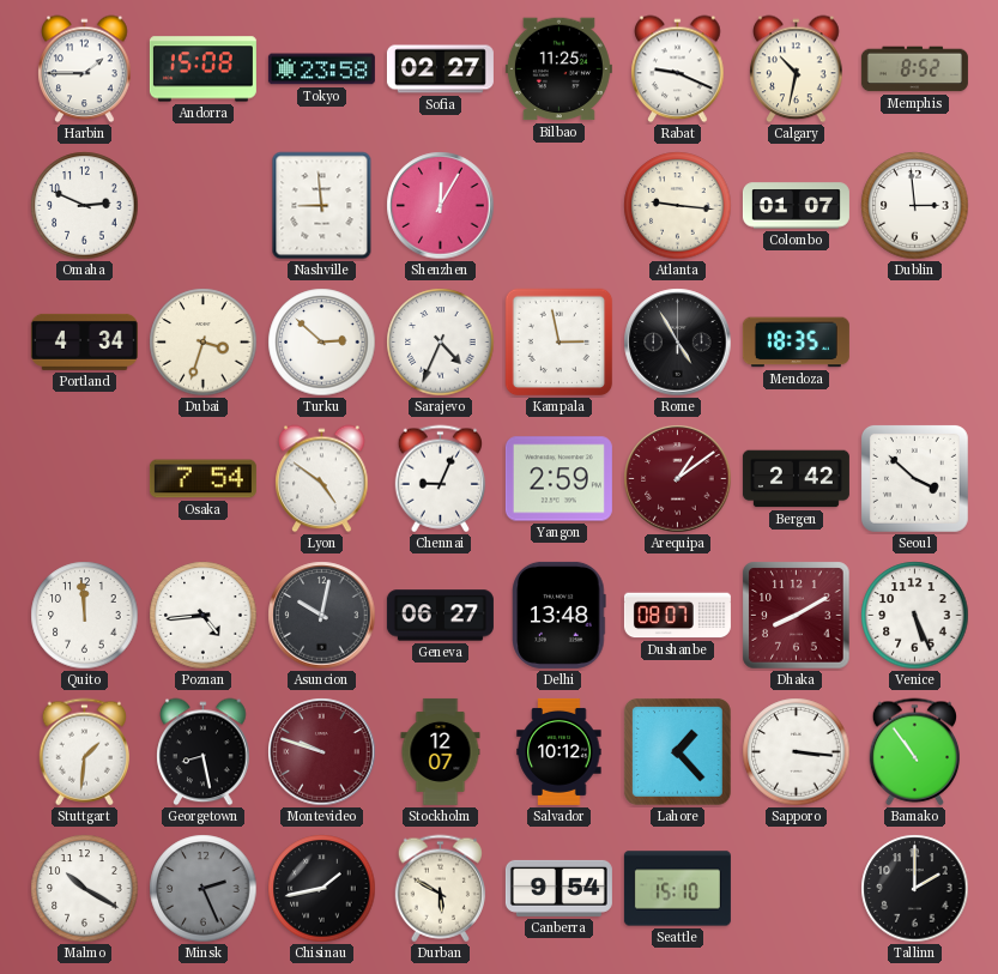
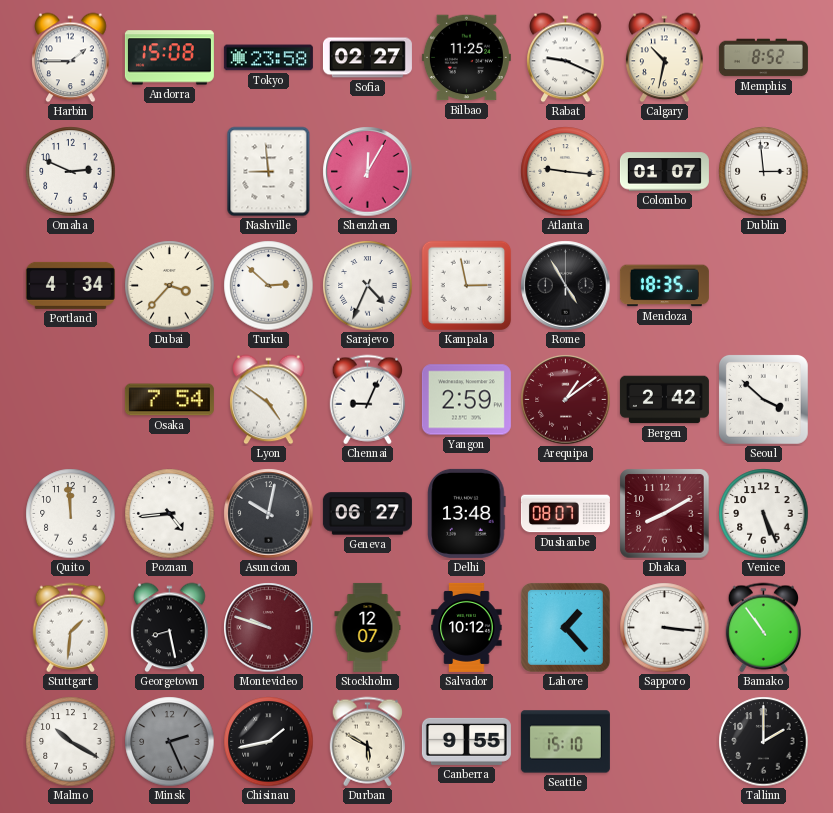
Dubai: 3:33 -> 3:37
Canberra: 9:54 -> 9:55
